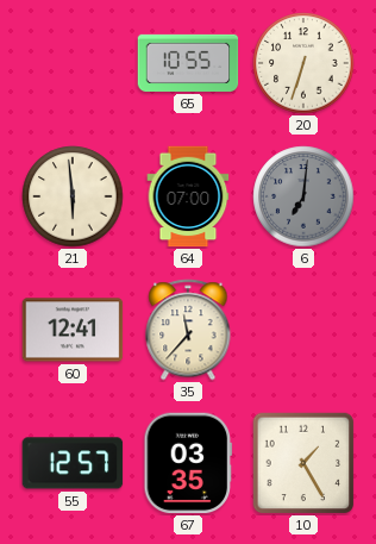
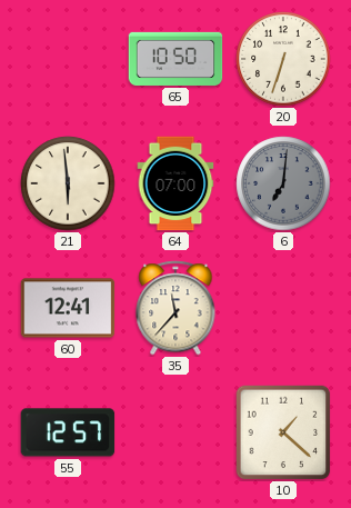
65: 10:55 -> 10:50
67: 03:35 -> none
10: 1:25 -> 1:22
